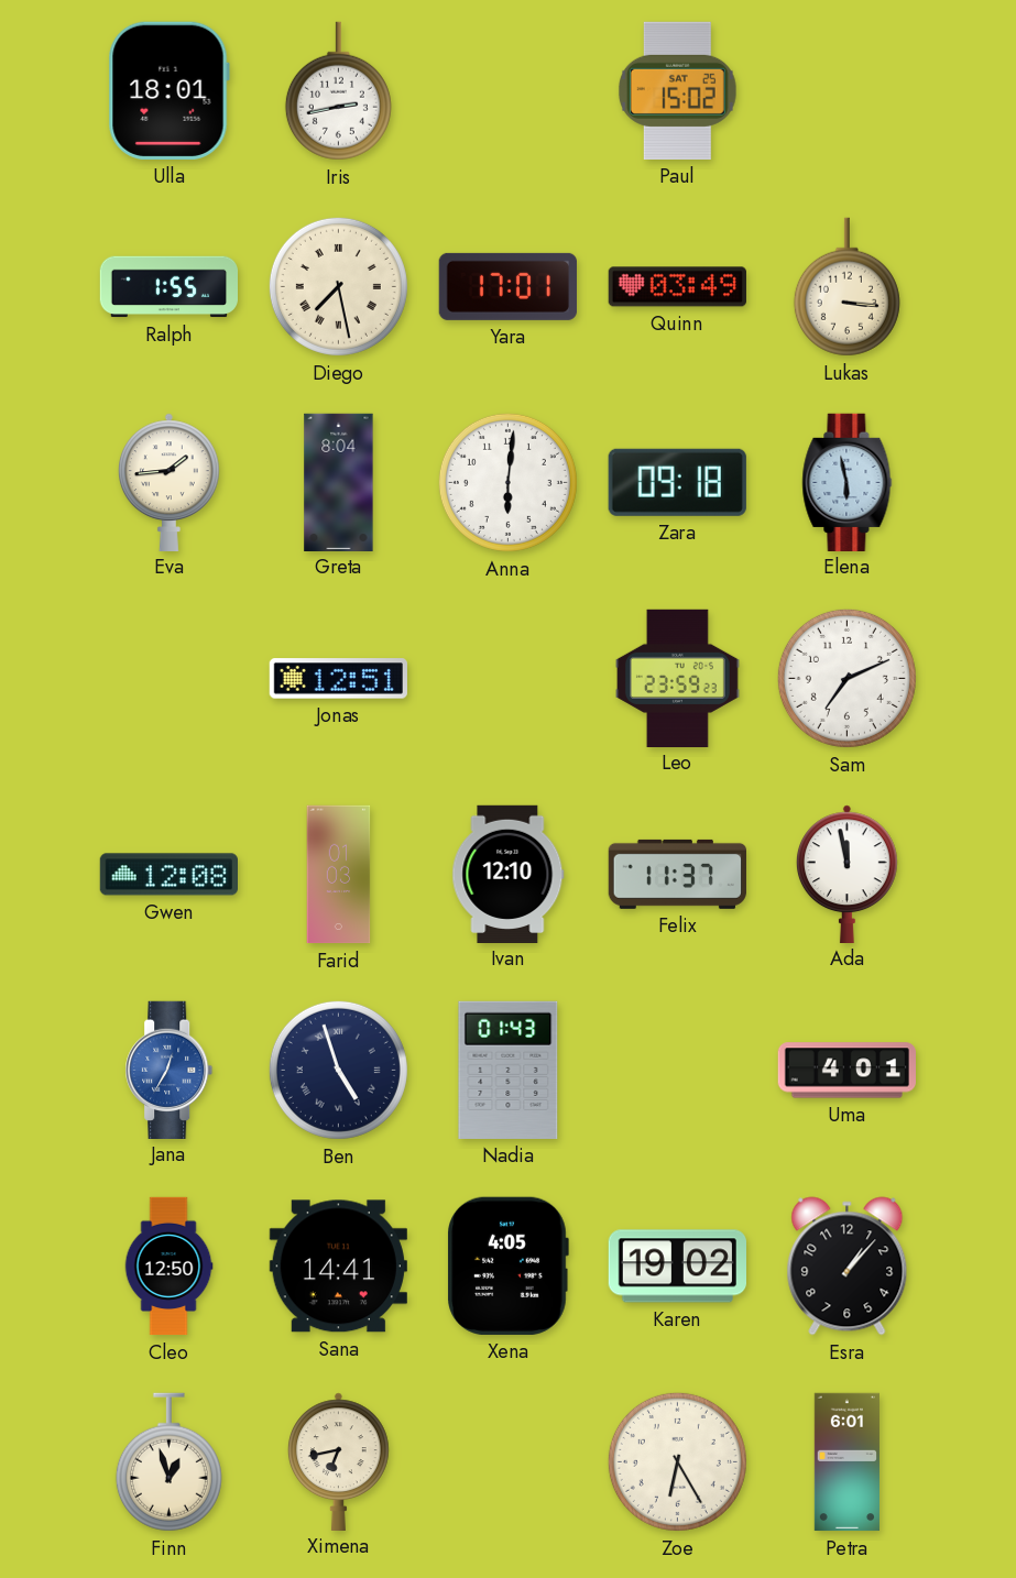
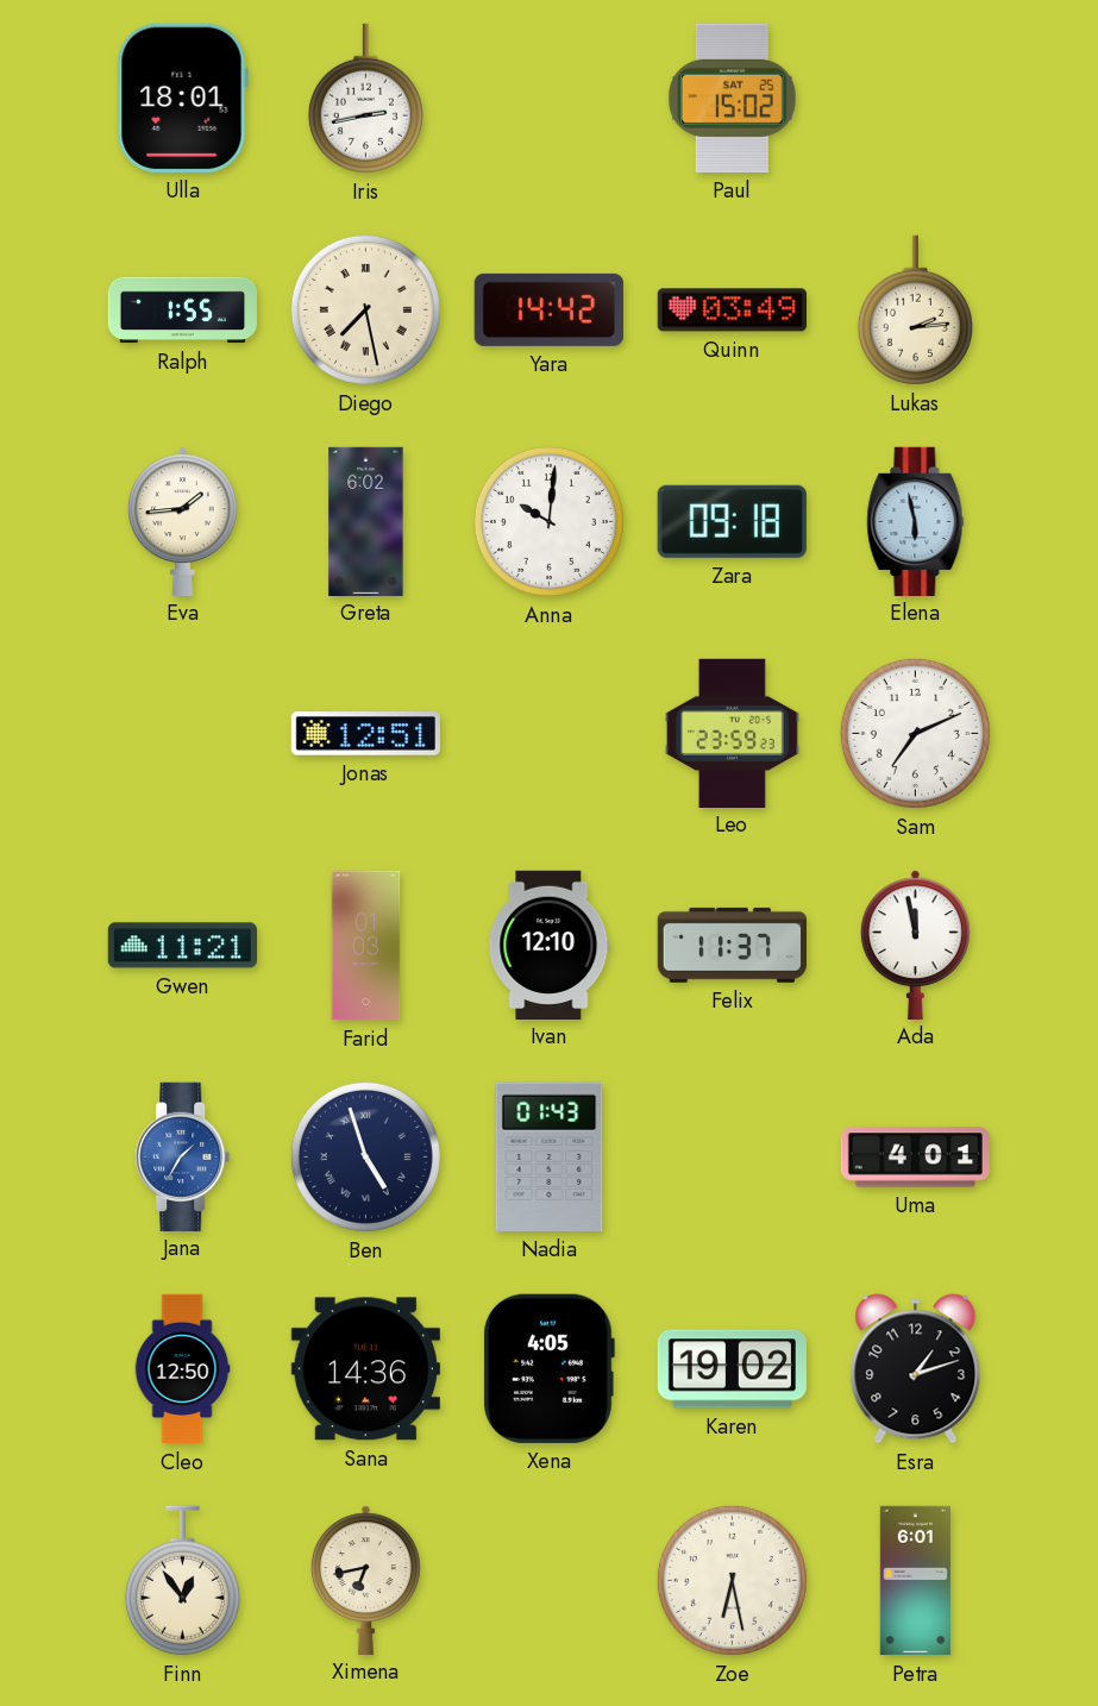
Yara: 17:01 -> 14:42
Lukas: 3:16 -> 2:14
Greta: 8:04 -> 6:02
Anna: 6:01 -> 10:01
Gwen: 12:08 -> 11:21
Jana: 12:35 -> 1:35
Sana: 14:41 -> 14:36
Esra: 1:07 -> 1:12
Finn: 12:57 -> 12:54
Zoe: 6:25 -> 6:28
